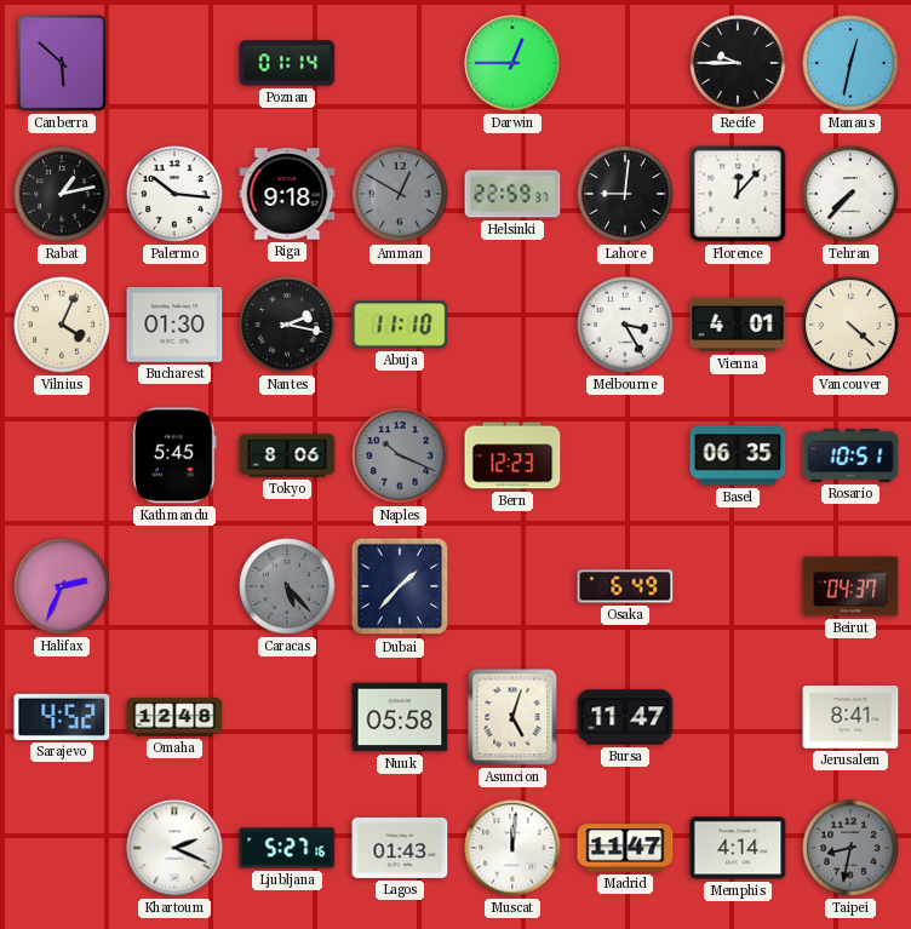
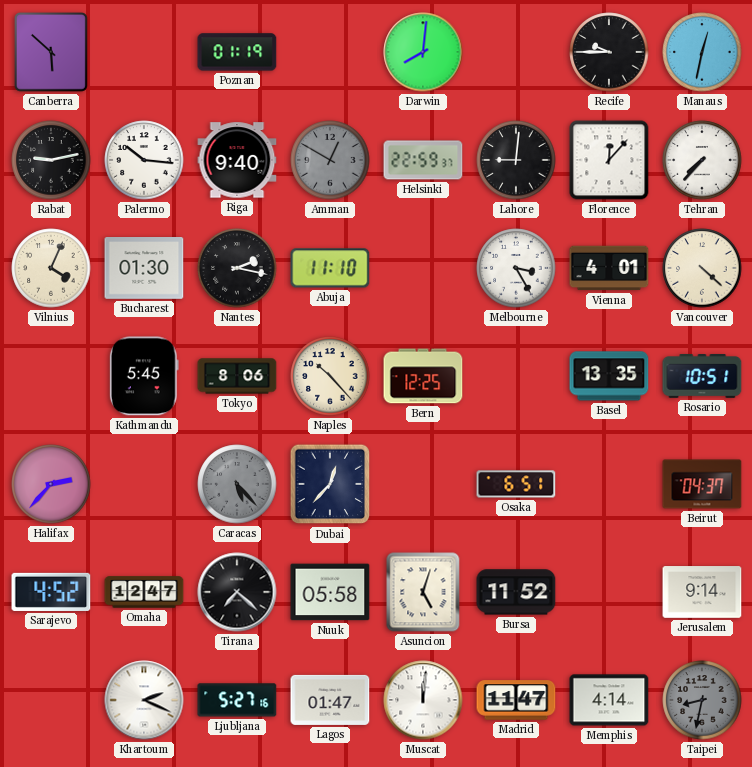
Poznan: 01:14 -> 01:19
Darwin: 12:45 -> 8:01
Rabat: 1:13 -> 9:13
Riga: 9:18 -> 9:40
Naples: 10:19 -> 10:23
Naples dial: grey -> cream
Bern: 12:23 -> 12:25
Basel: 06:35 -> 13:35
Halifax: 2:34 -> 2:37
Dubai: 1:37 -> 12:37
Osaka: 6:49 -> 6:51
Omaha: 12:48 -> 12:47
Tirana: none -> 7:22
Bursa: 11:47 -> 11:52
Jerusalem: 8:41 -> 9:14
Lagos: 01:43 -> 01:47
